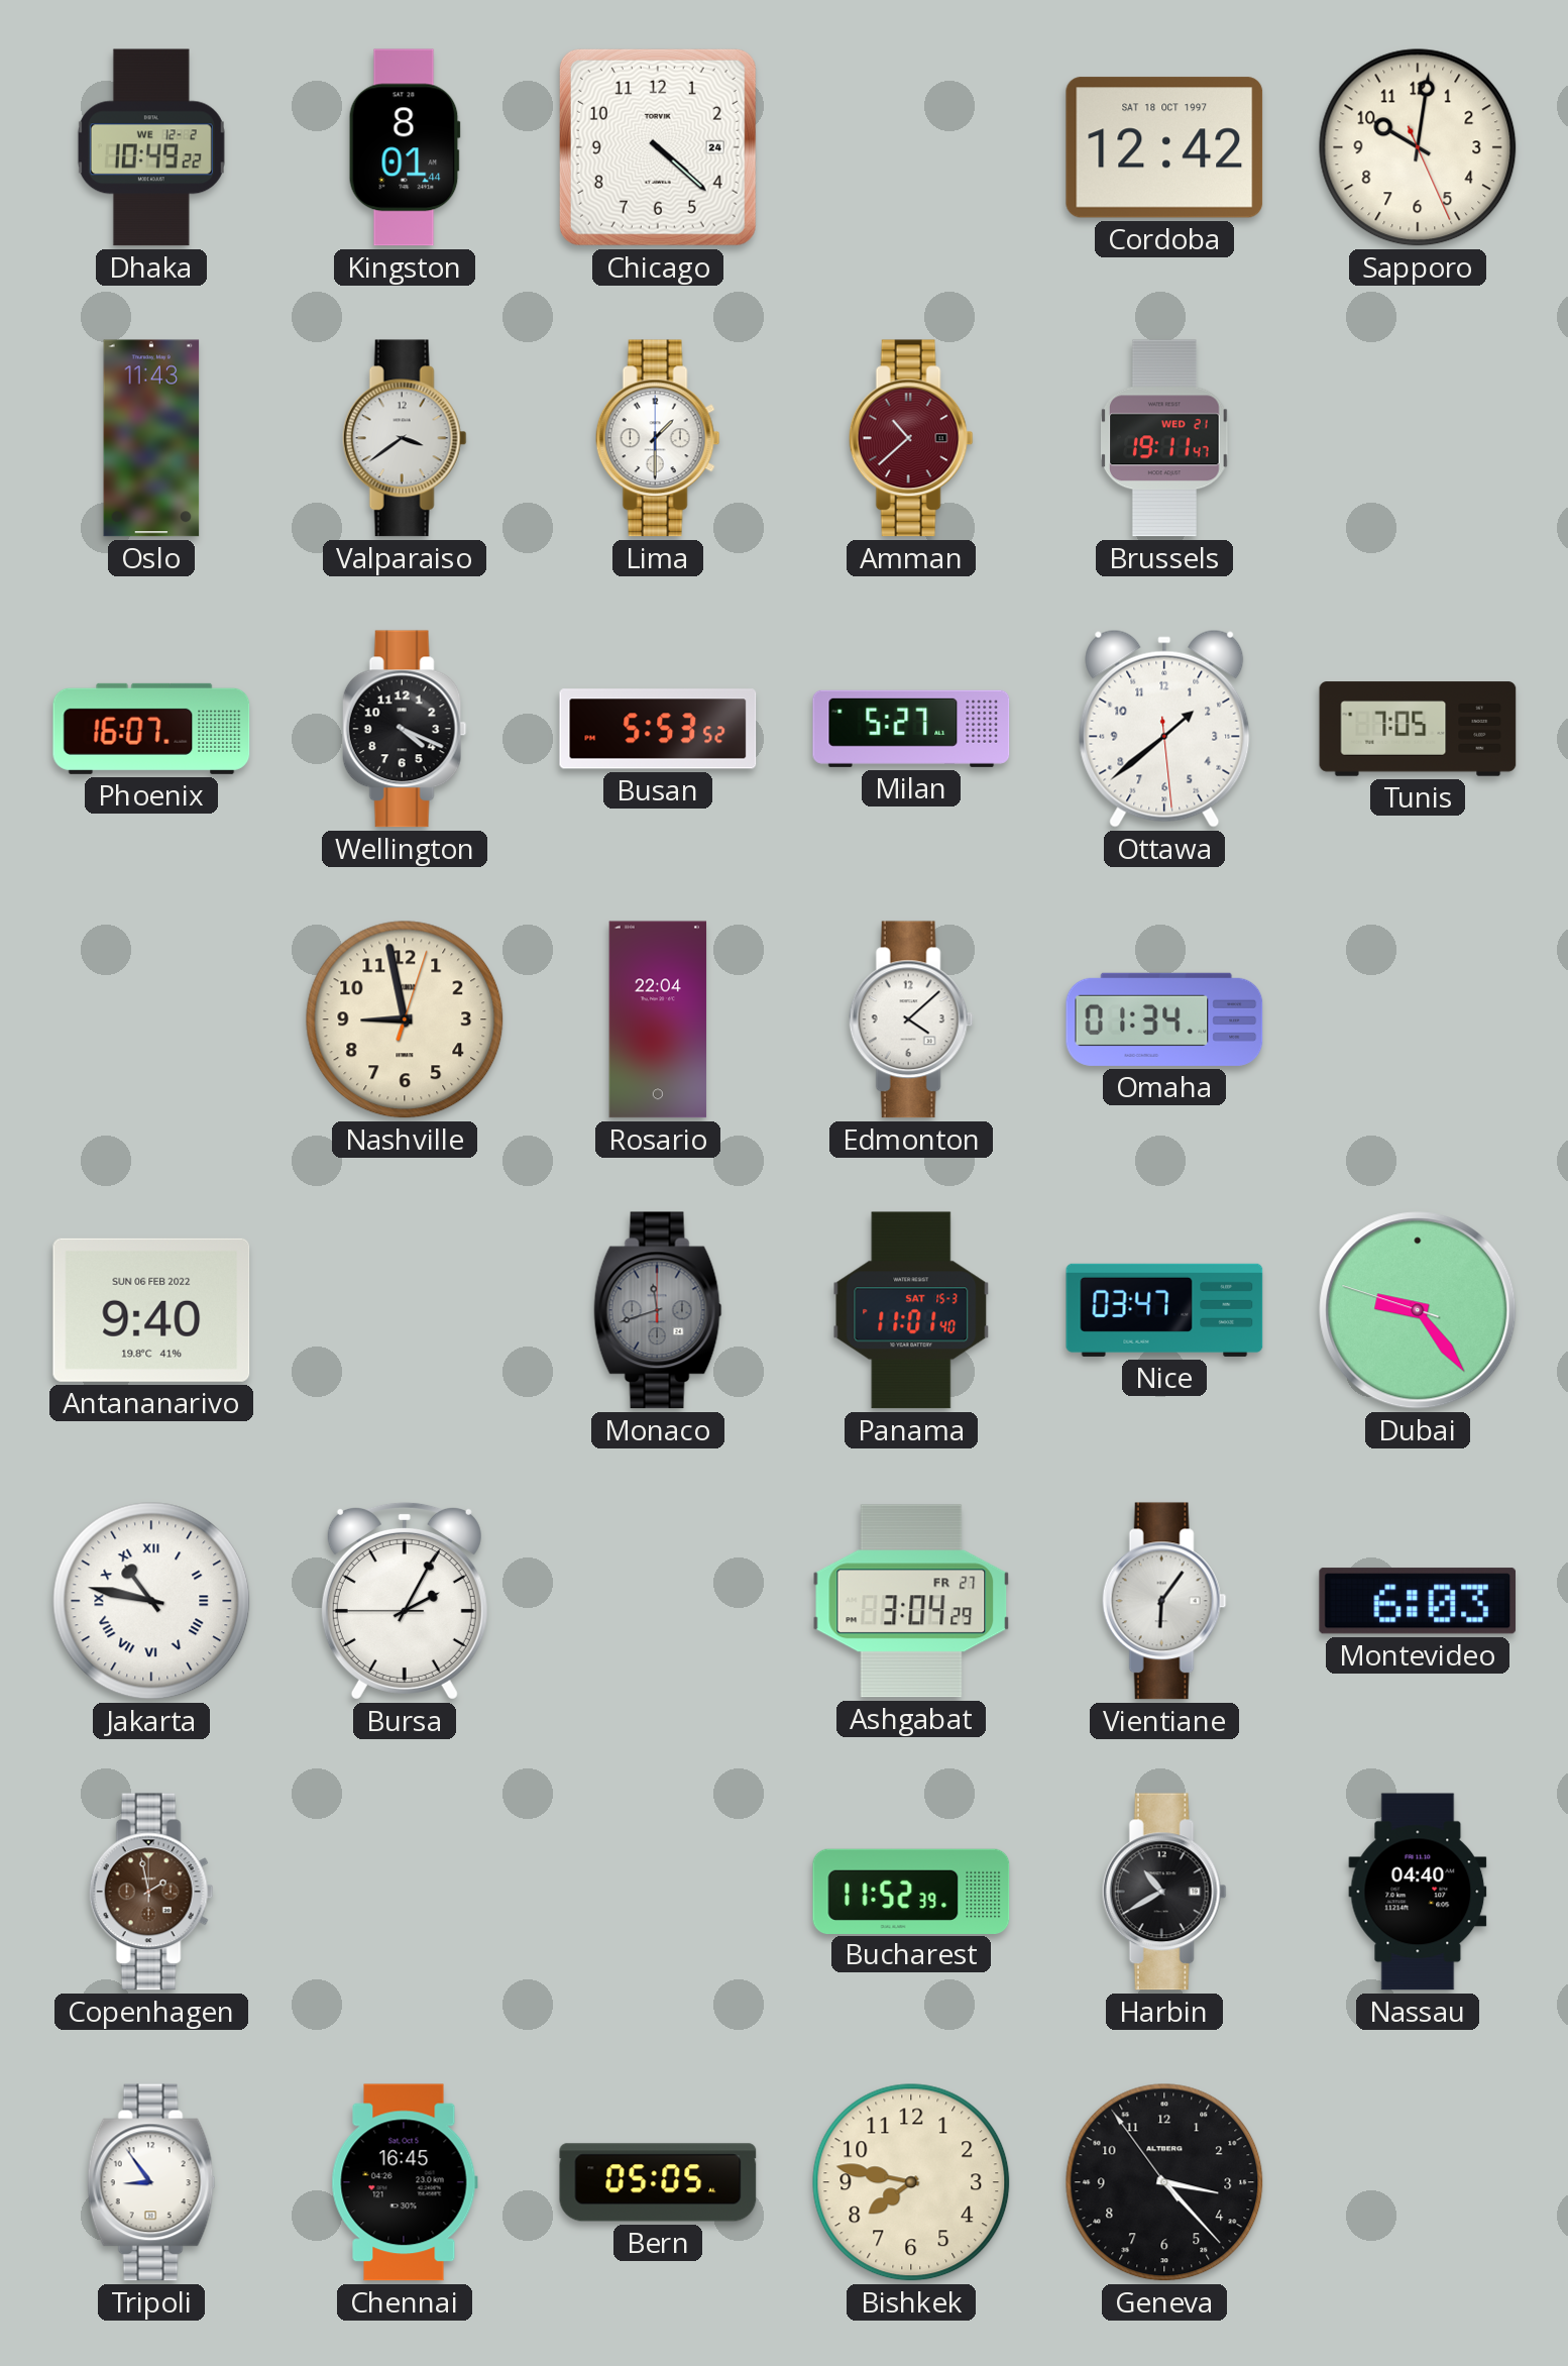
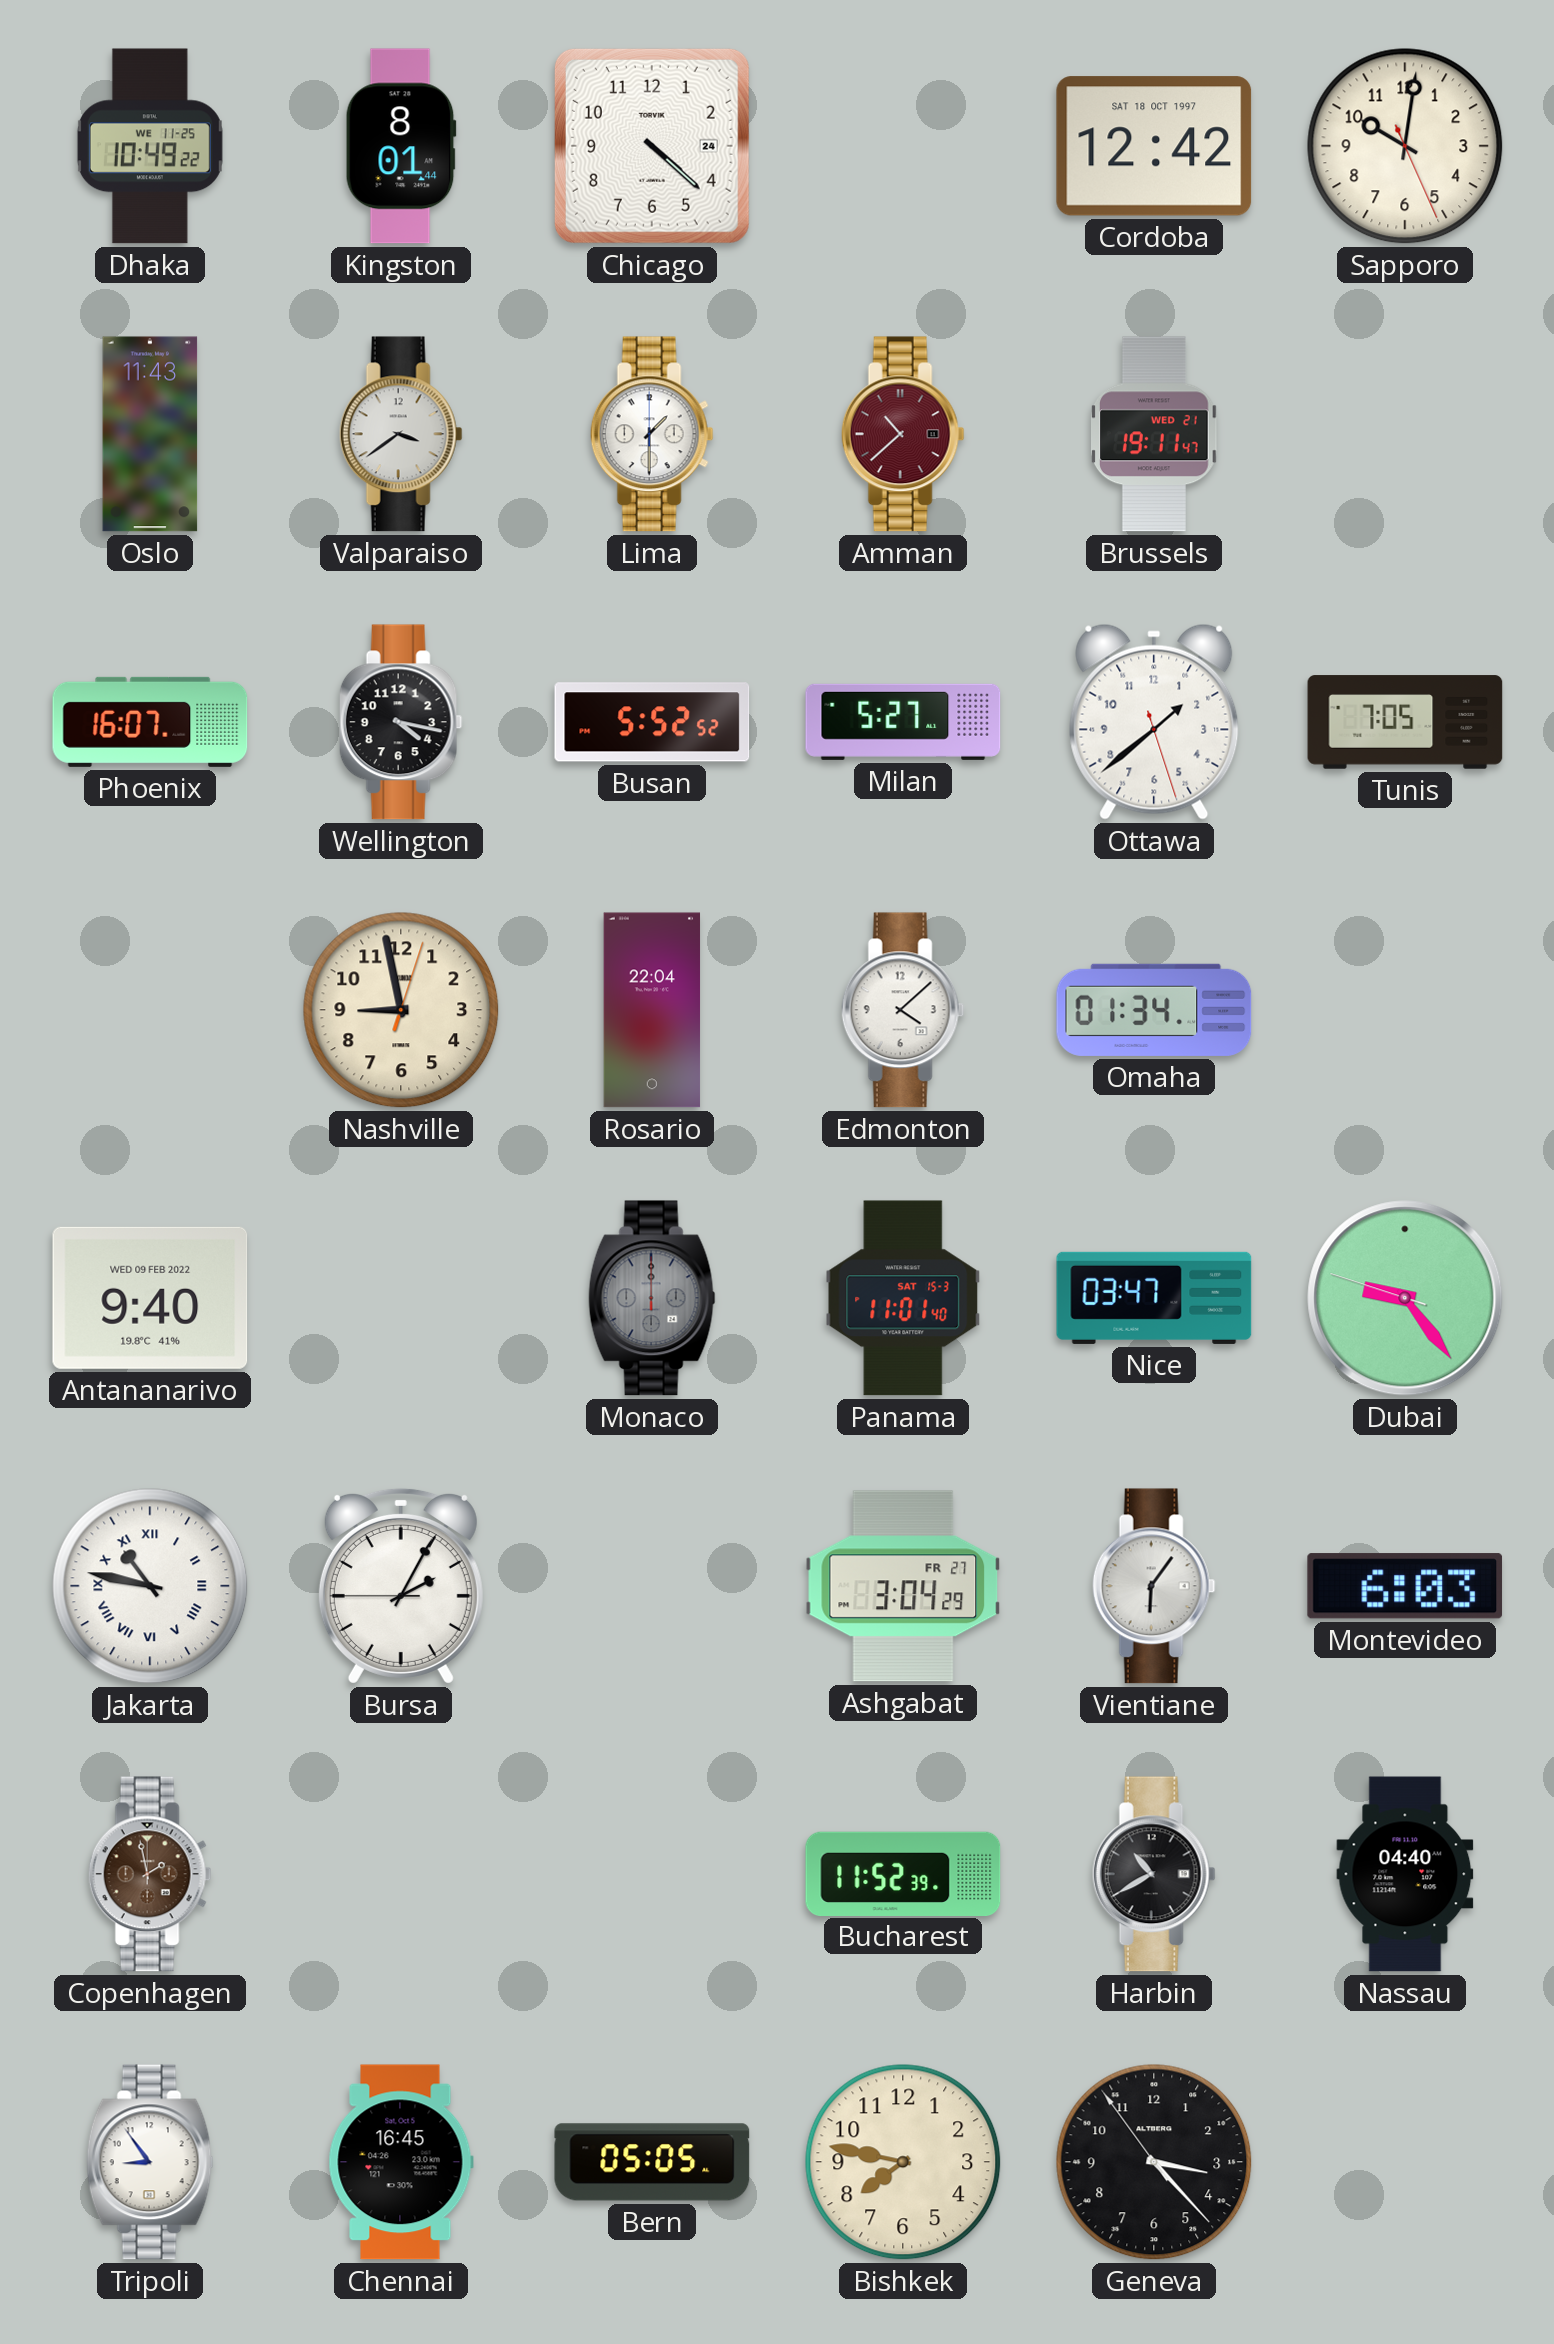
Dhaka date: WE 12-2 -> WE 11-25
Wellington: 4:19 -> 4:17
Busan: 5:53 -> 5:52
Ottawa: 1:38:29 -> 1:38:27
Antananarivo date: SUN 06 FEB 2022 -> WED 09 FEB 2022
Monaco: 11:42 -> 12:00
